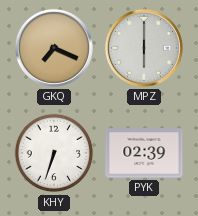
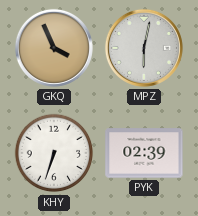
GKQ: 7:19 -> 3:56
MPZ: 6:00 -> 6:02
